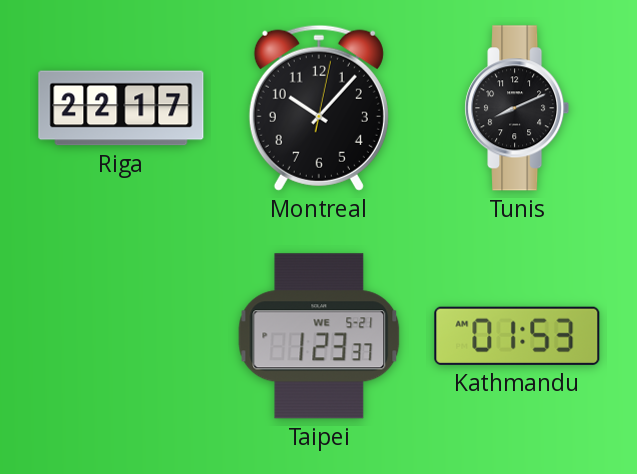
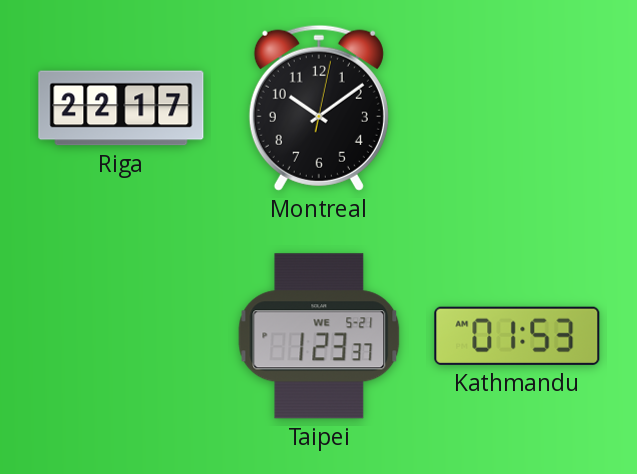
Montreal: 10:07 -> 10:09
Tunis: 8:11 -> none
